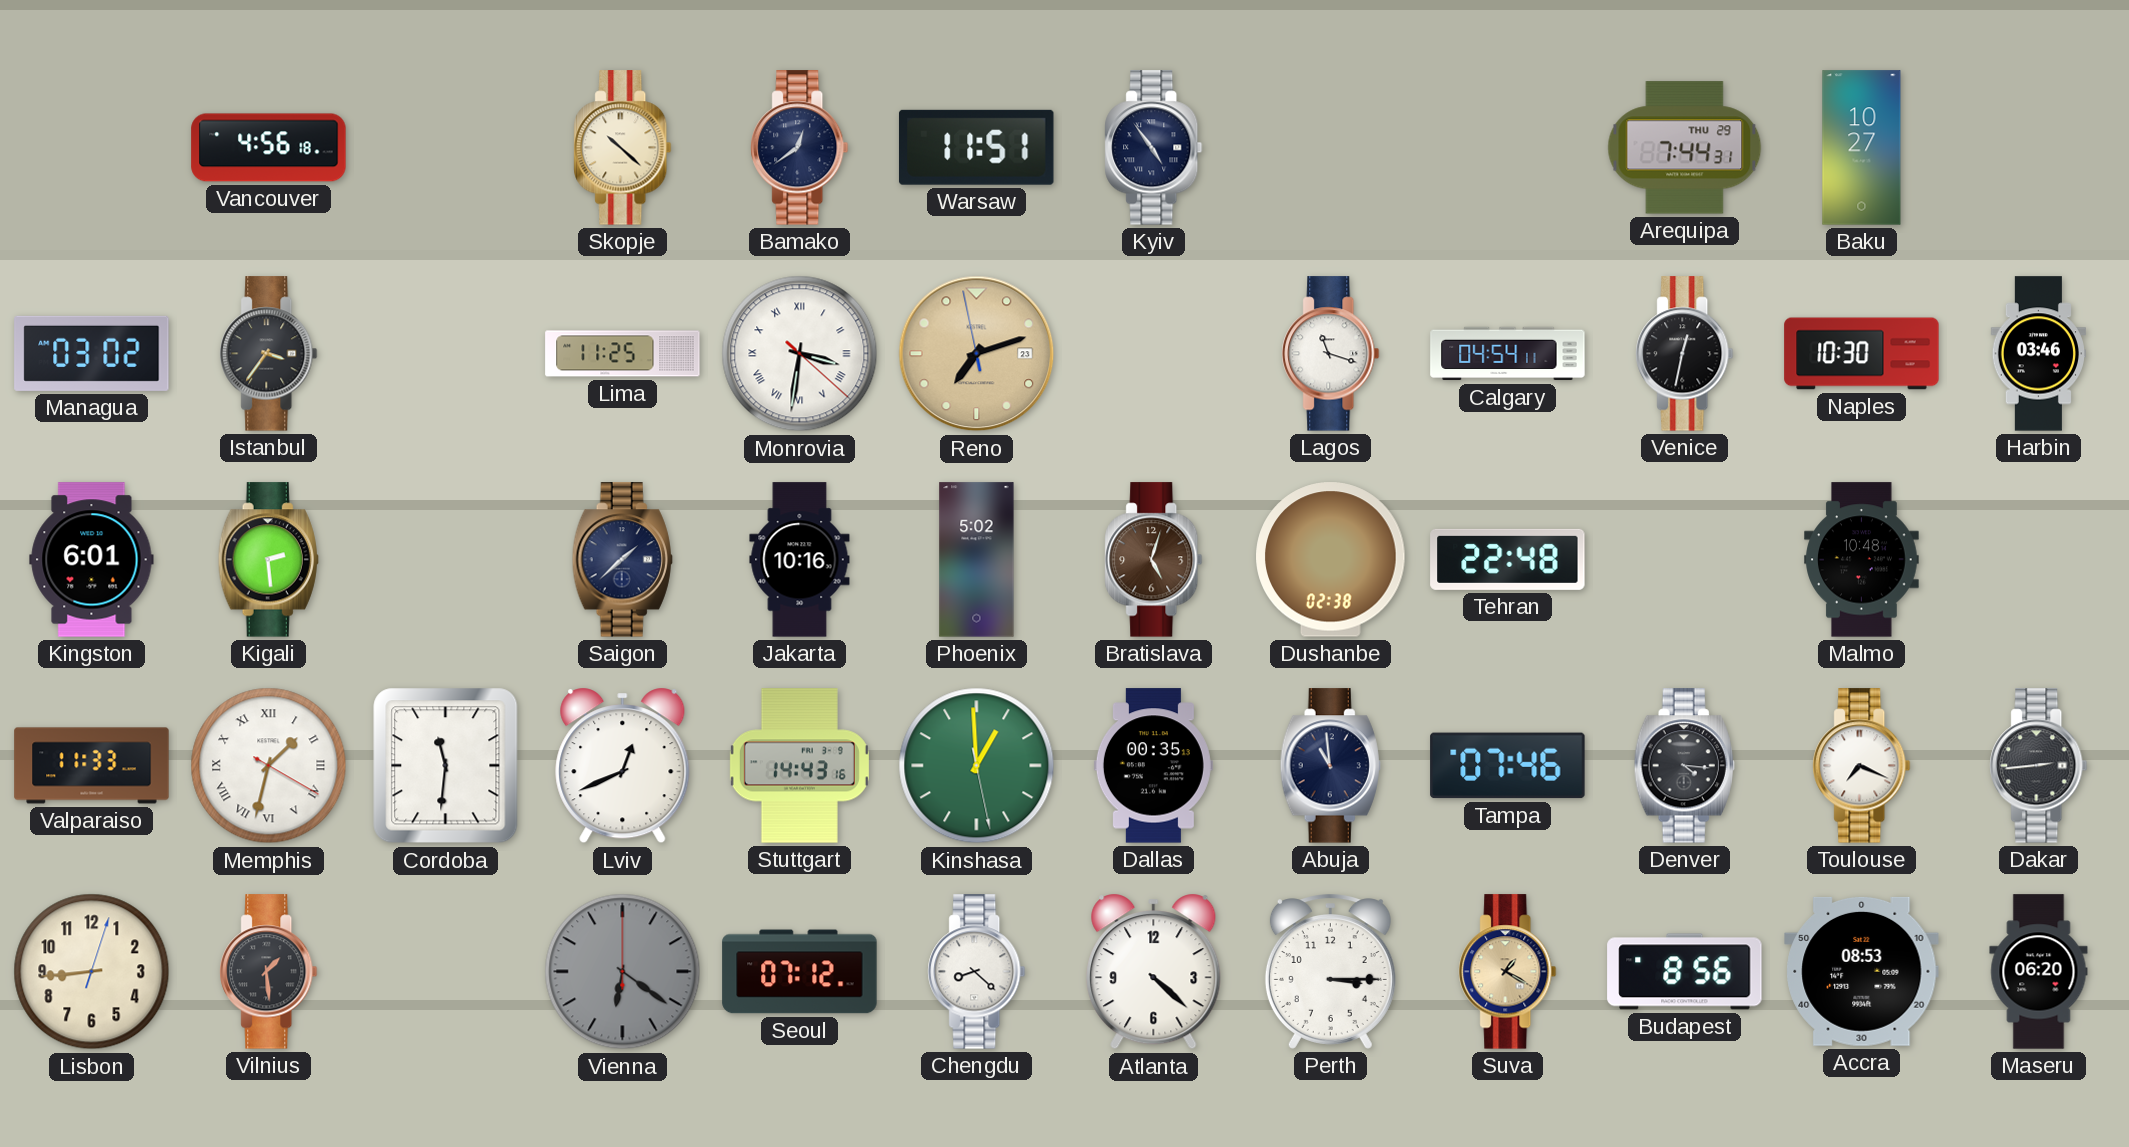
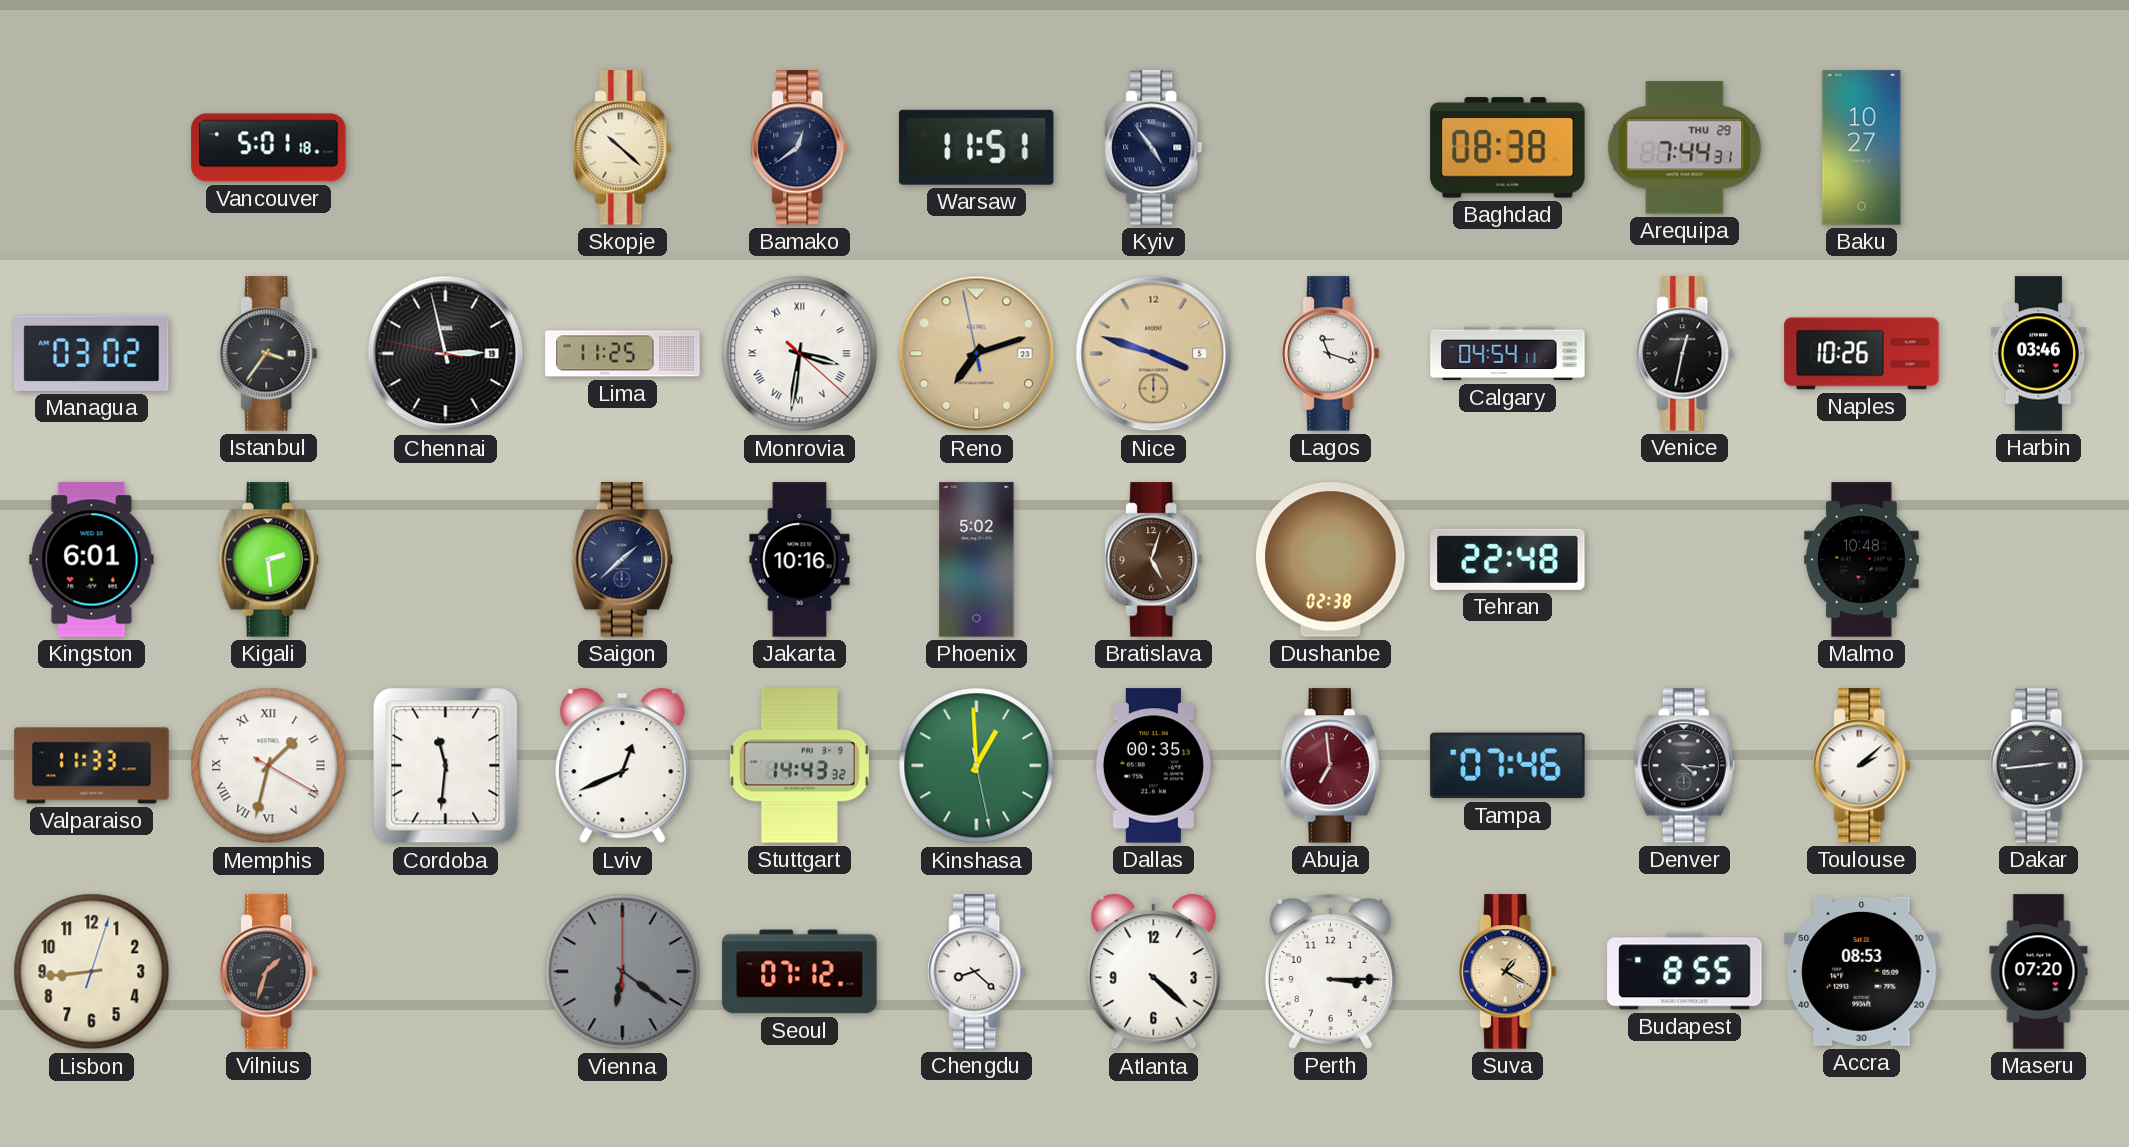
Vancouver: 4:56 -> 5:01
Baghdad: none -> 08:38
Chennai: none -> 2:57
Nice: none -> 3:48
Naples: 10:30 -> 10:26
Stuttgart: 14:43:16 -> 14:43:32
Abuja: 10:59 -> 6:59
Abuja dial: navy -> burgundy
Toulouse: 7:19 -> 2:08
Vilnius: 1:29 -> 1:33
Budapest: 8:56 -> 8:55
Maseru: 06:20 -> 07:20
